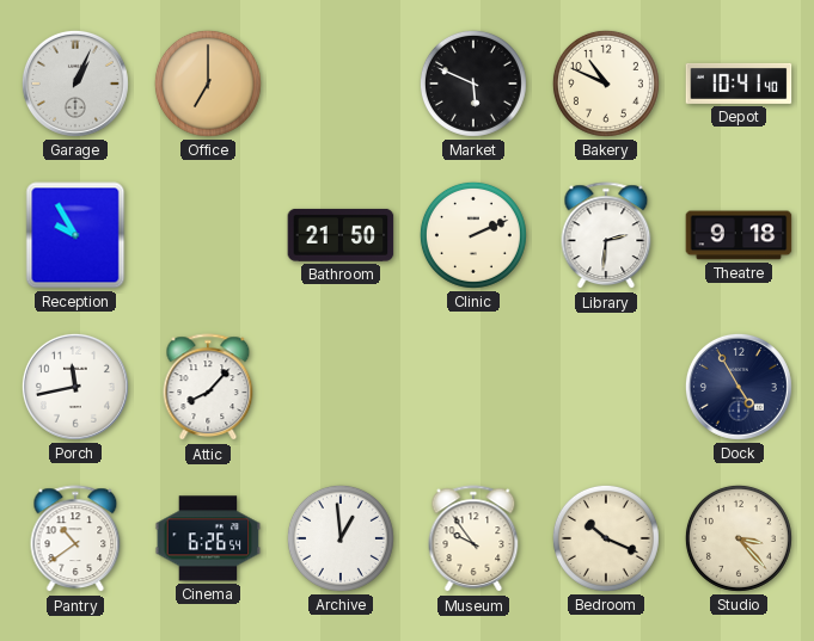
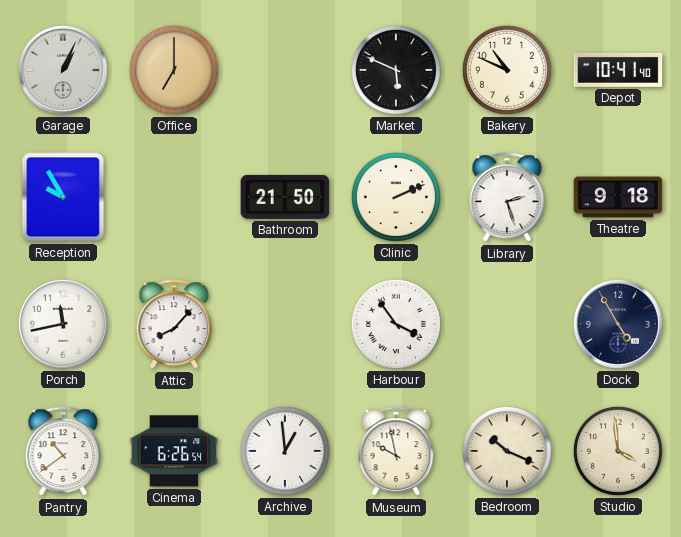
Library: 2:31 -> 2:27
Harbour: none -> 3:54
Museum: 9:54 -> 9:58
Studio: 3:23 -> 3:59
